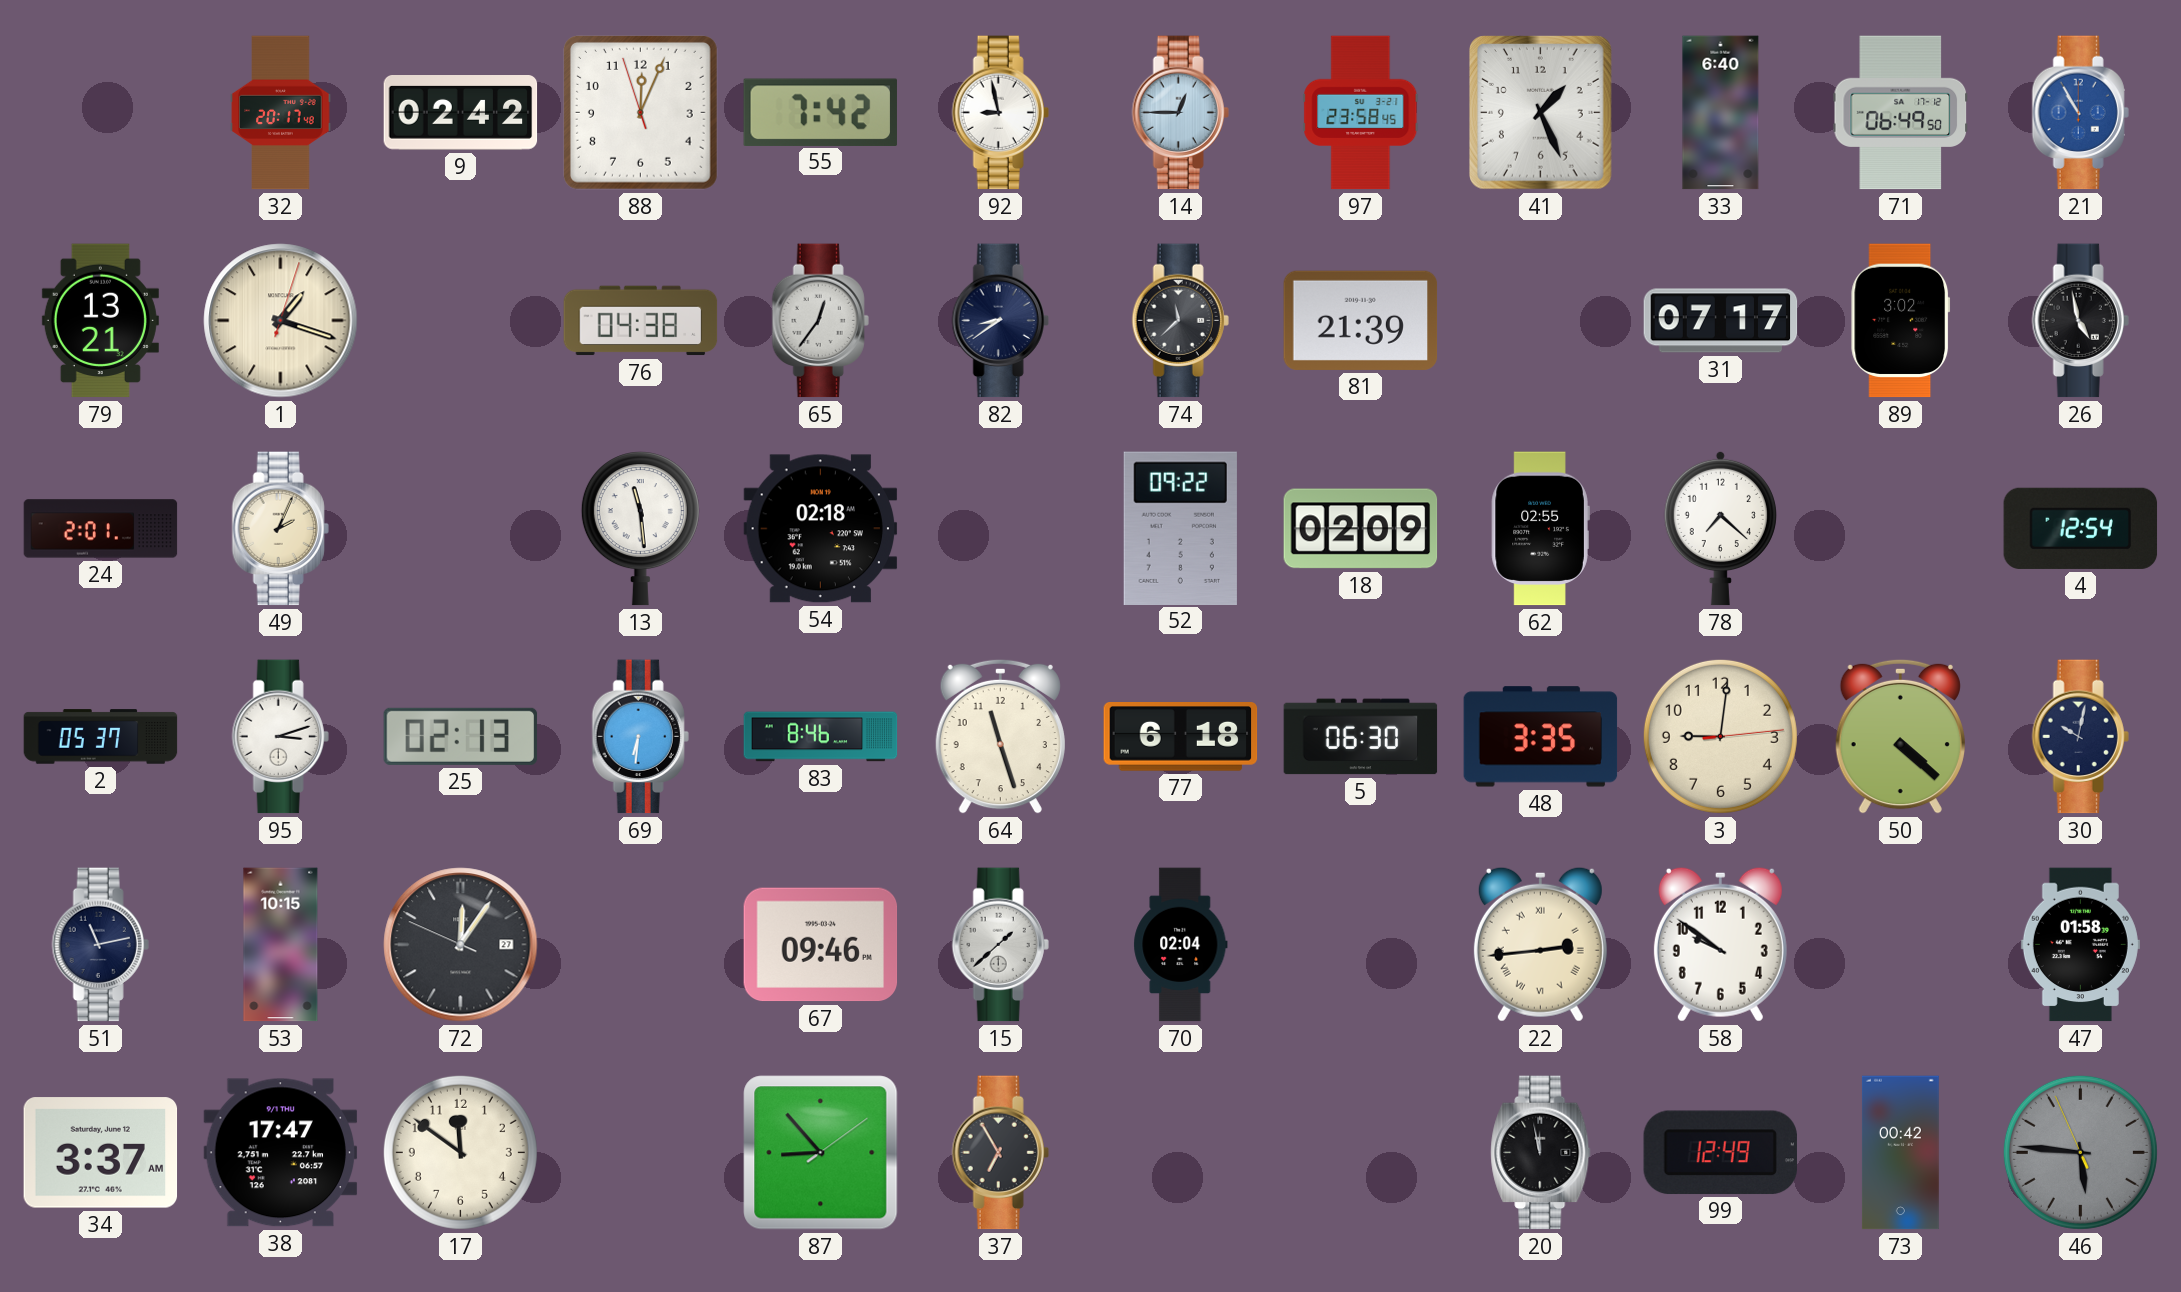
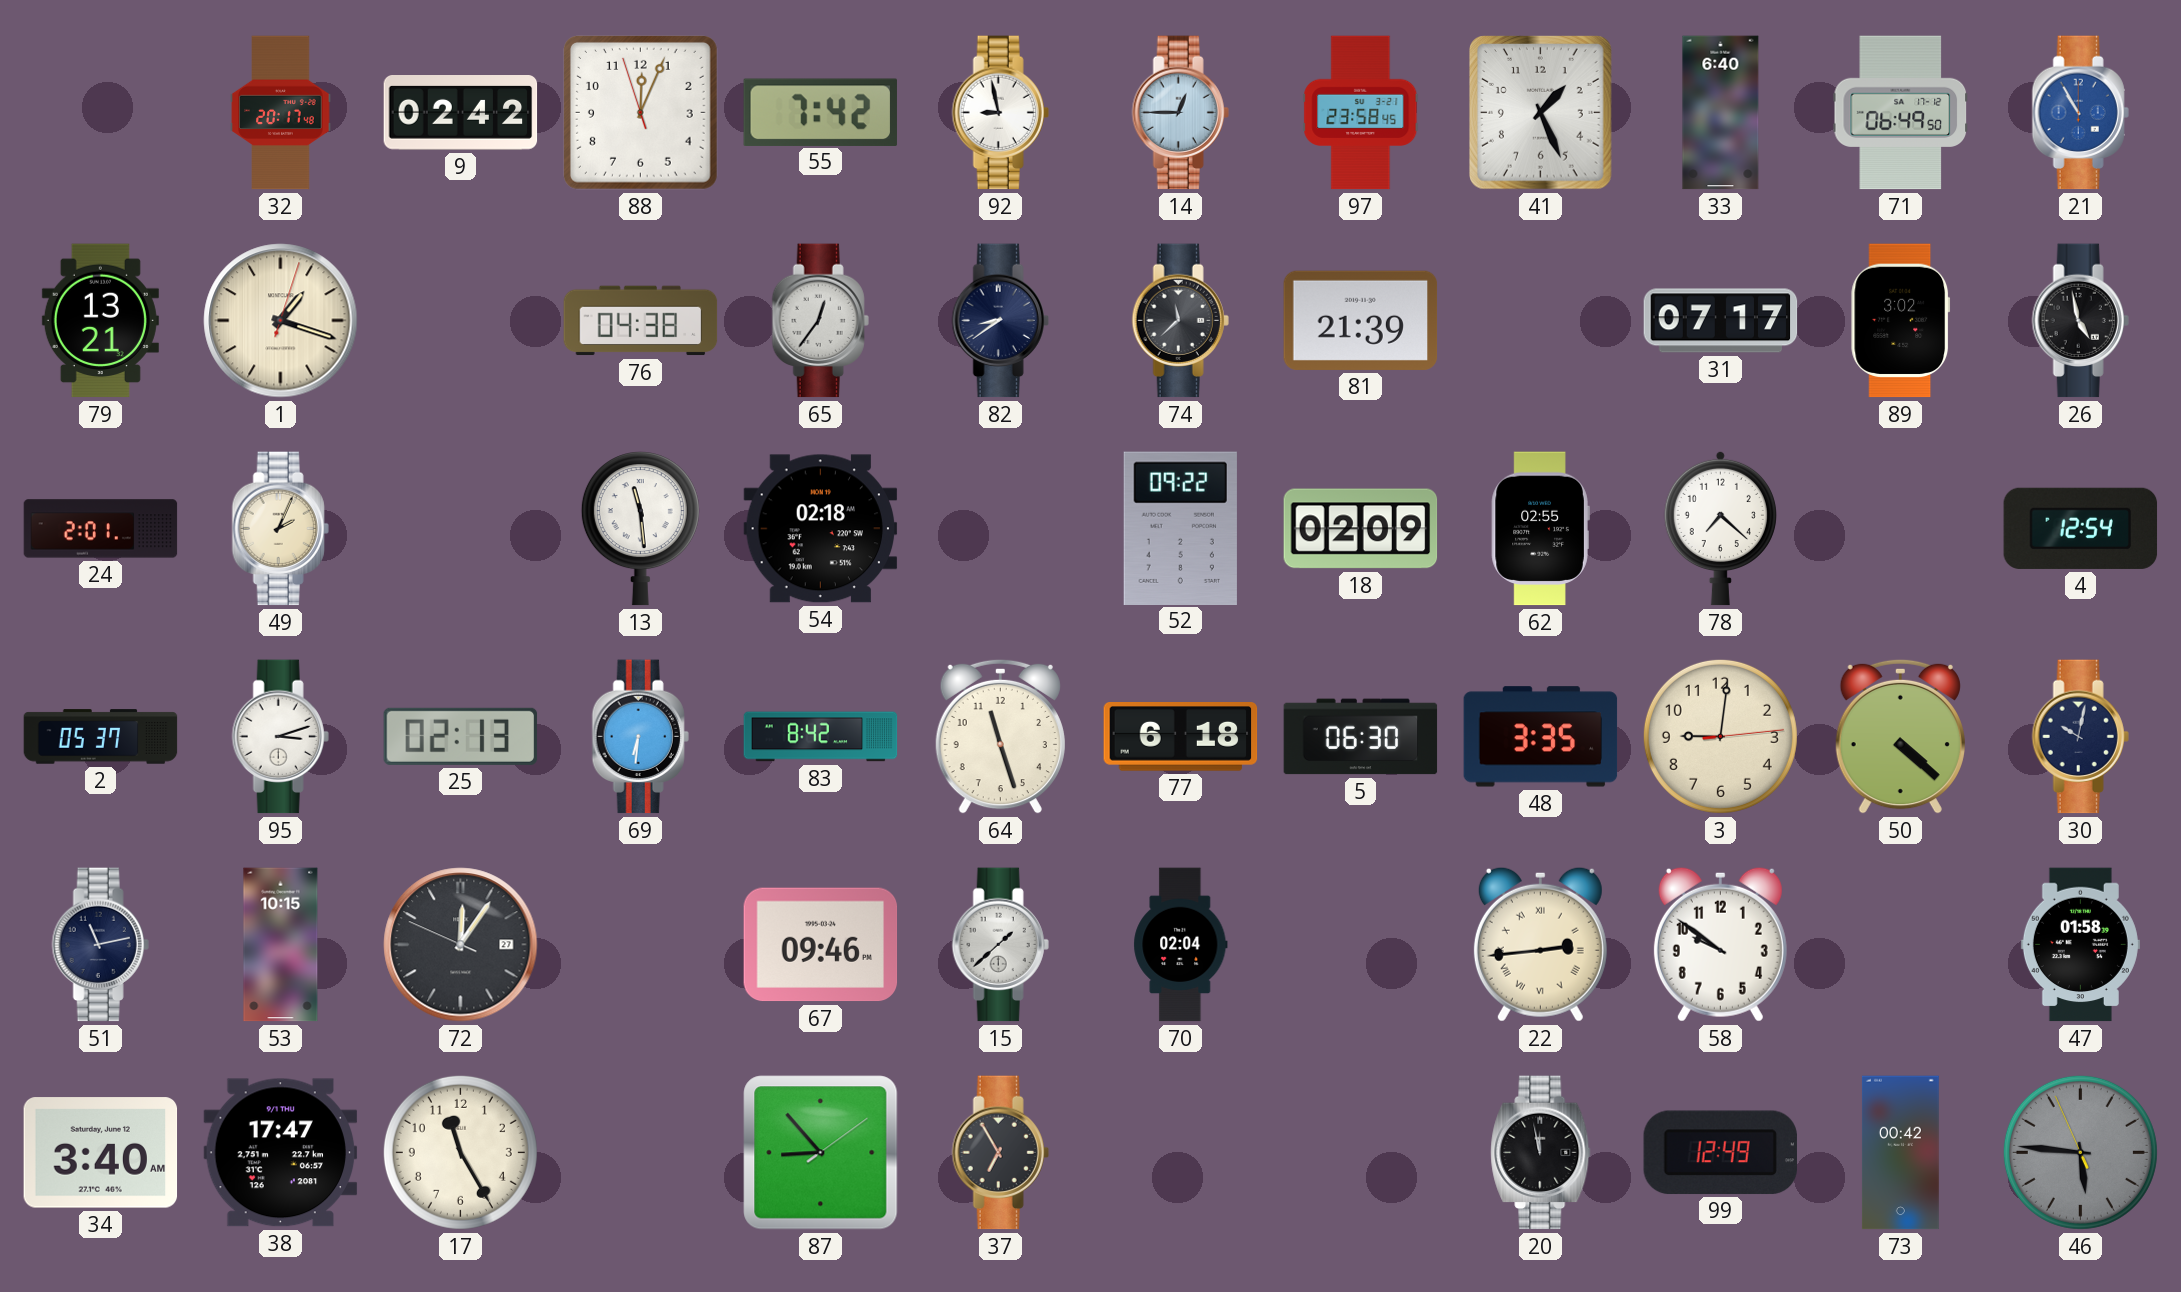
83: 8:46 -> 8:42
34: 3:37 -> 3:40
17: 11:51 -> 11:25
